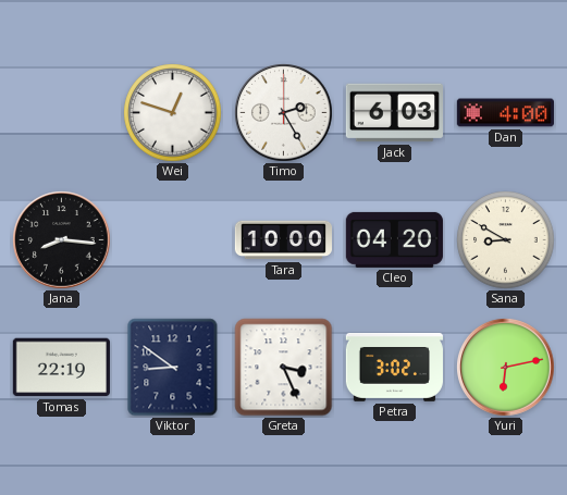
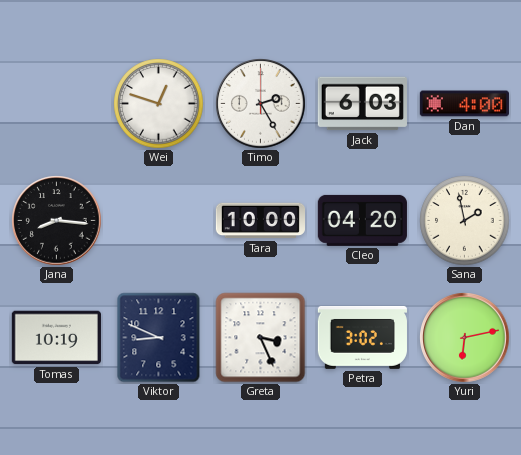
Sana: 8:50 -> 1:58
Tomas: 22:19 -> 10:19
Viktor: 8:51 -> 8:49
